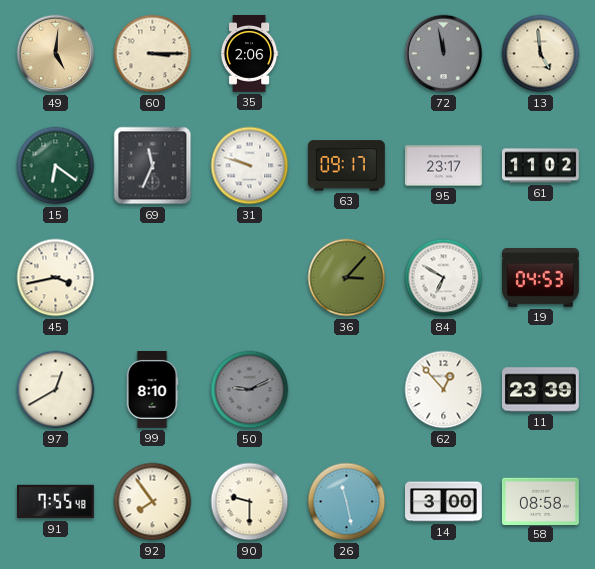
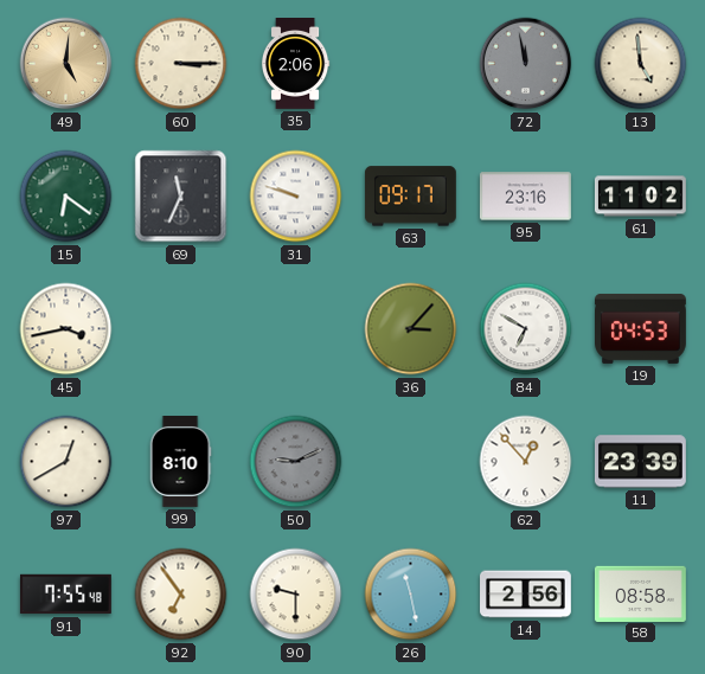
95: 23:17 -> 23:16
92: 7:54 -> 6:54
14: 3:00 -> 2:56
